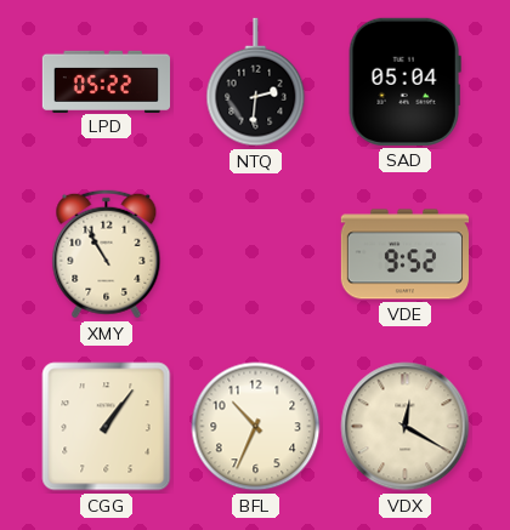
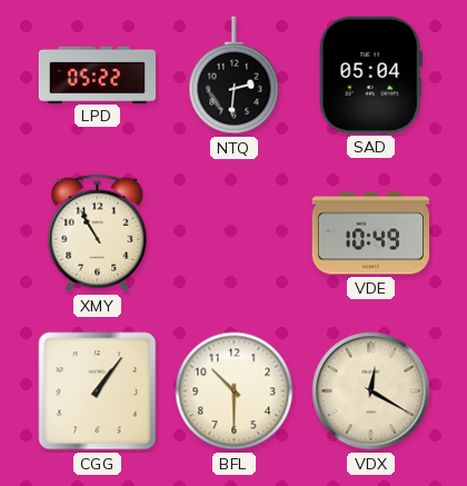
VDE: 9:52 -> 10:49
BFL: 10:34 -> 10:30
